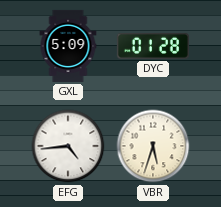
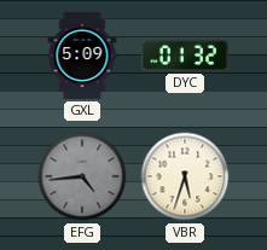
DYC: 01:28 -> 01:32
EFG dial: white -> grey
